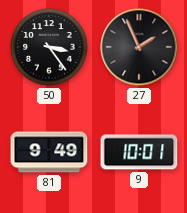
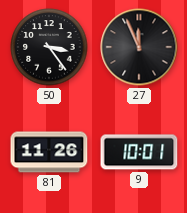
27: 1:56 -> 11:56
81: 9:49 -> 11:26
